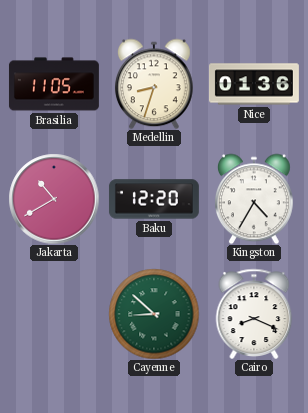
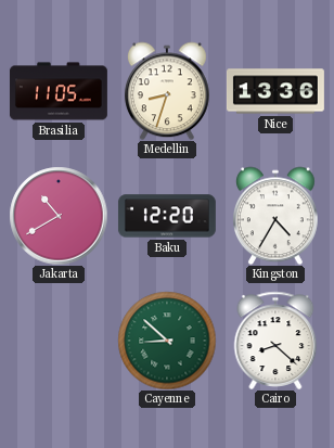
Nice: 01:36 -> 13:36
Cairo: 8:19 -> 8:22
